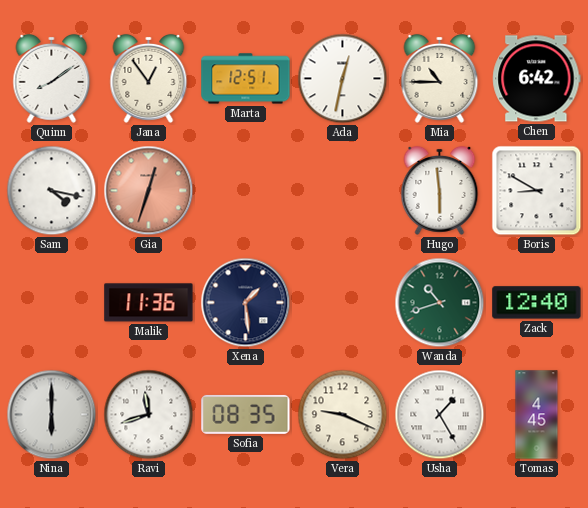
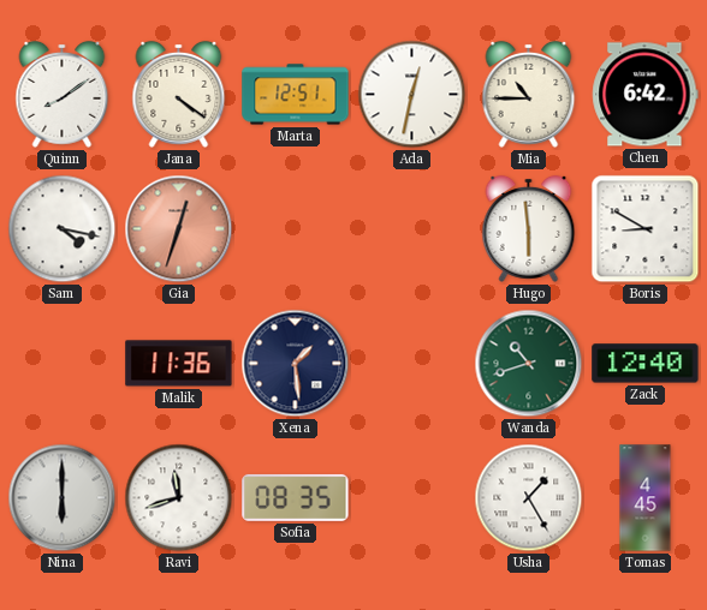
Jana: 12:54 -> 4:21
Vera: 9:19 -> none
